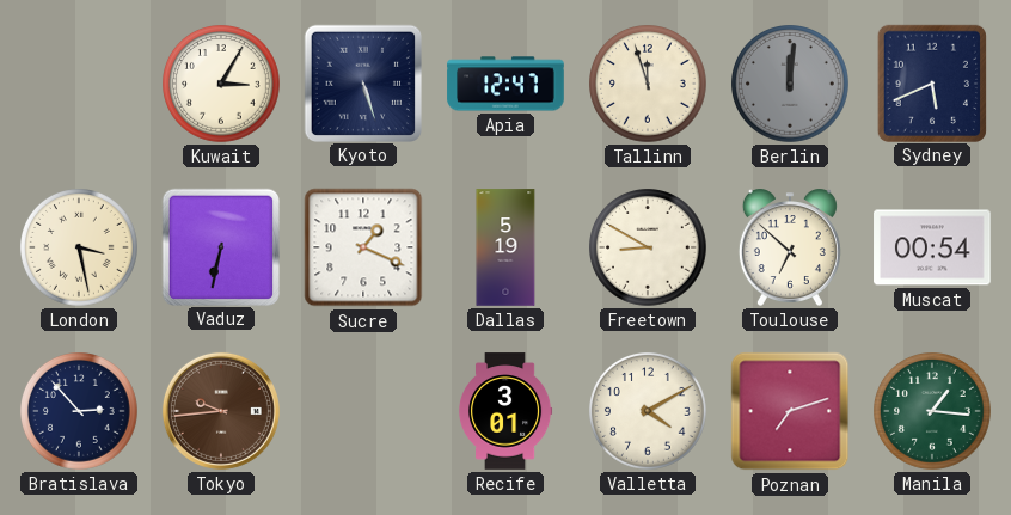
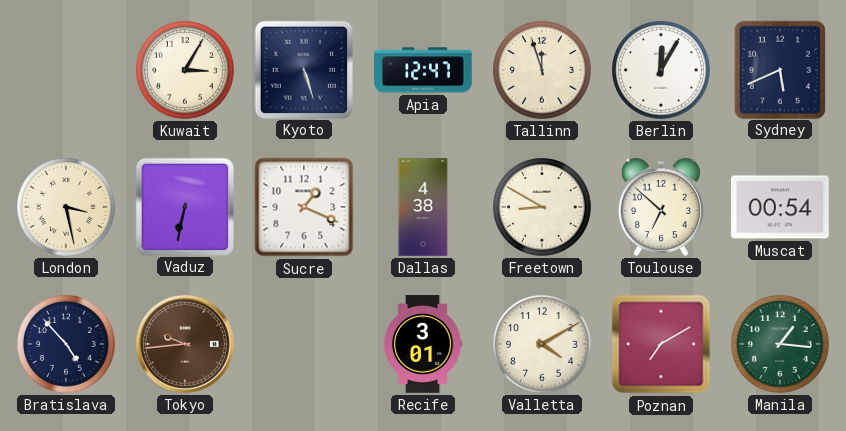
Berlin: 12:01 -> 12:05
Berlin dial: grey -> white
Dallas: 5:19 -> 4:38
Bratislava: 2:53 -> 4:53
Poznan: 7:12 -> 7:10
